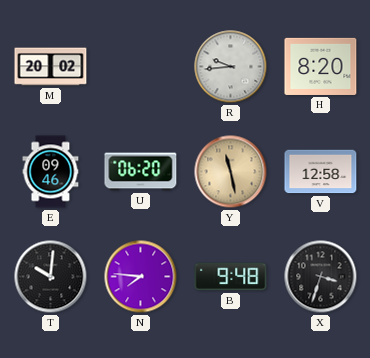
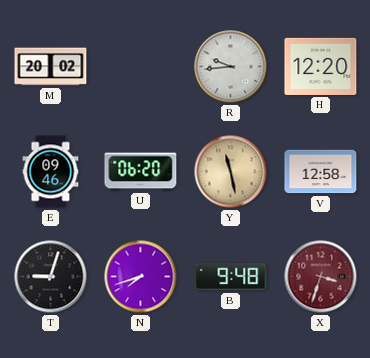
H: 8:20 -> 12:20
T: 10:01 -> 9:03
N: 7:46 -> 7:42
X dial: black -> burgundy
